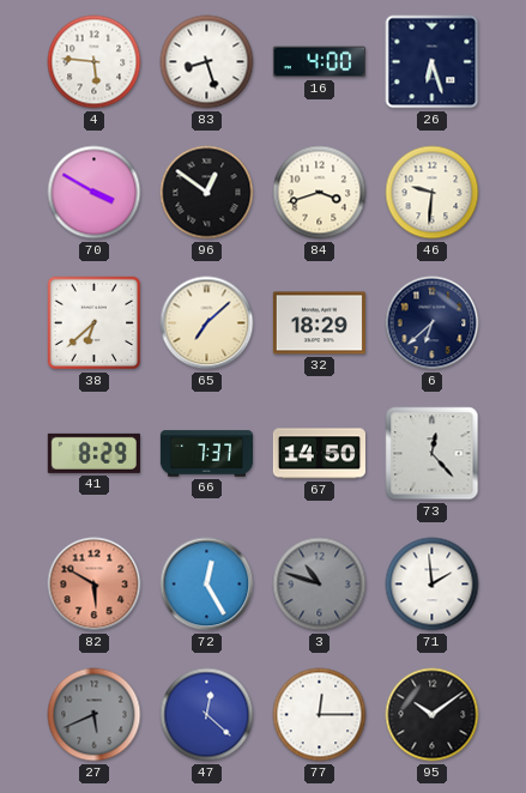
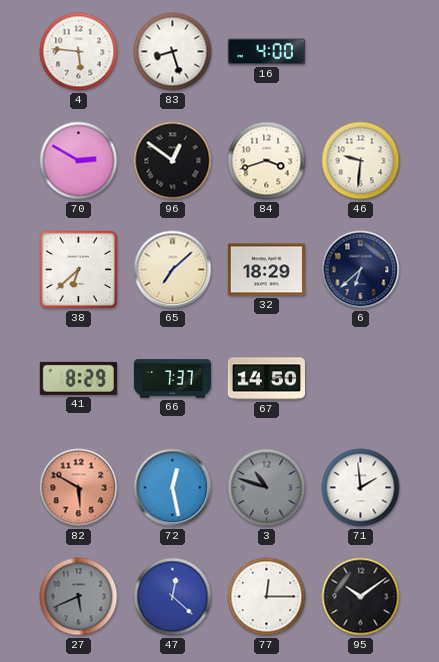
26: 6:27 -> none
70: 3:50 -> 2:50
73: 12:23 -> none
72: 12:25 -> 12:28
